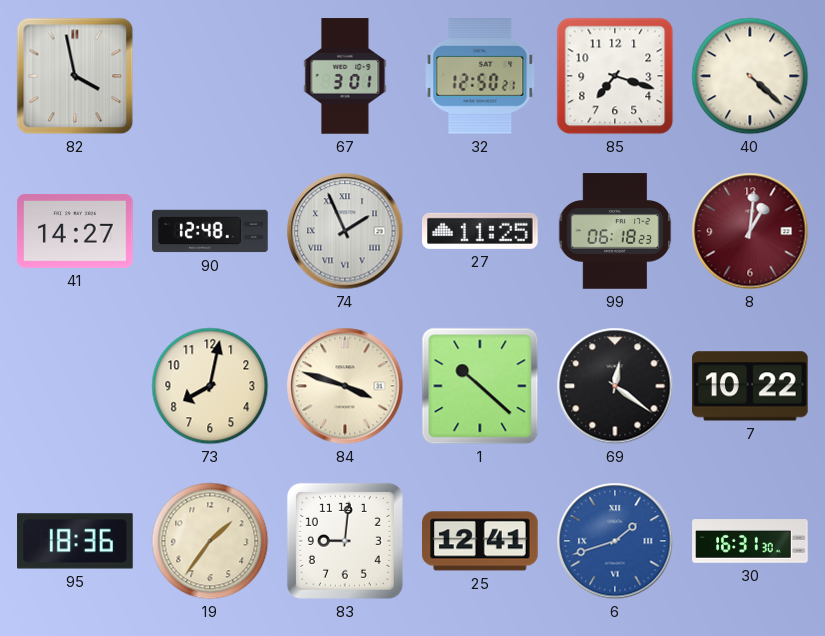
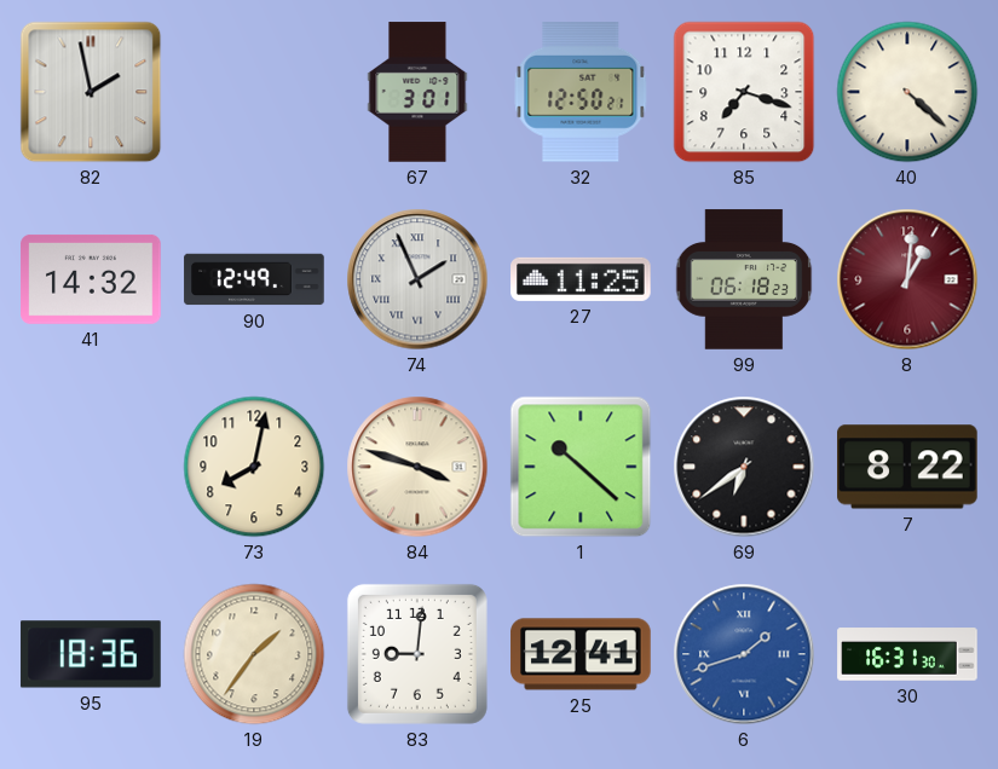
82: 3:58 -> 1:58
41: 14:27 -> 14:32
90: 12:48 -> 12:49
69: 12:21 -> 6:39
7: 10:22 -> 8:22
